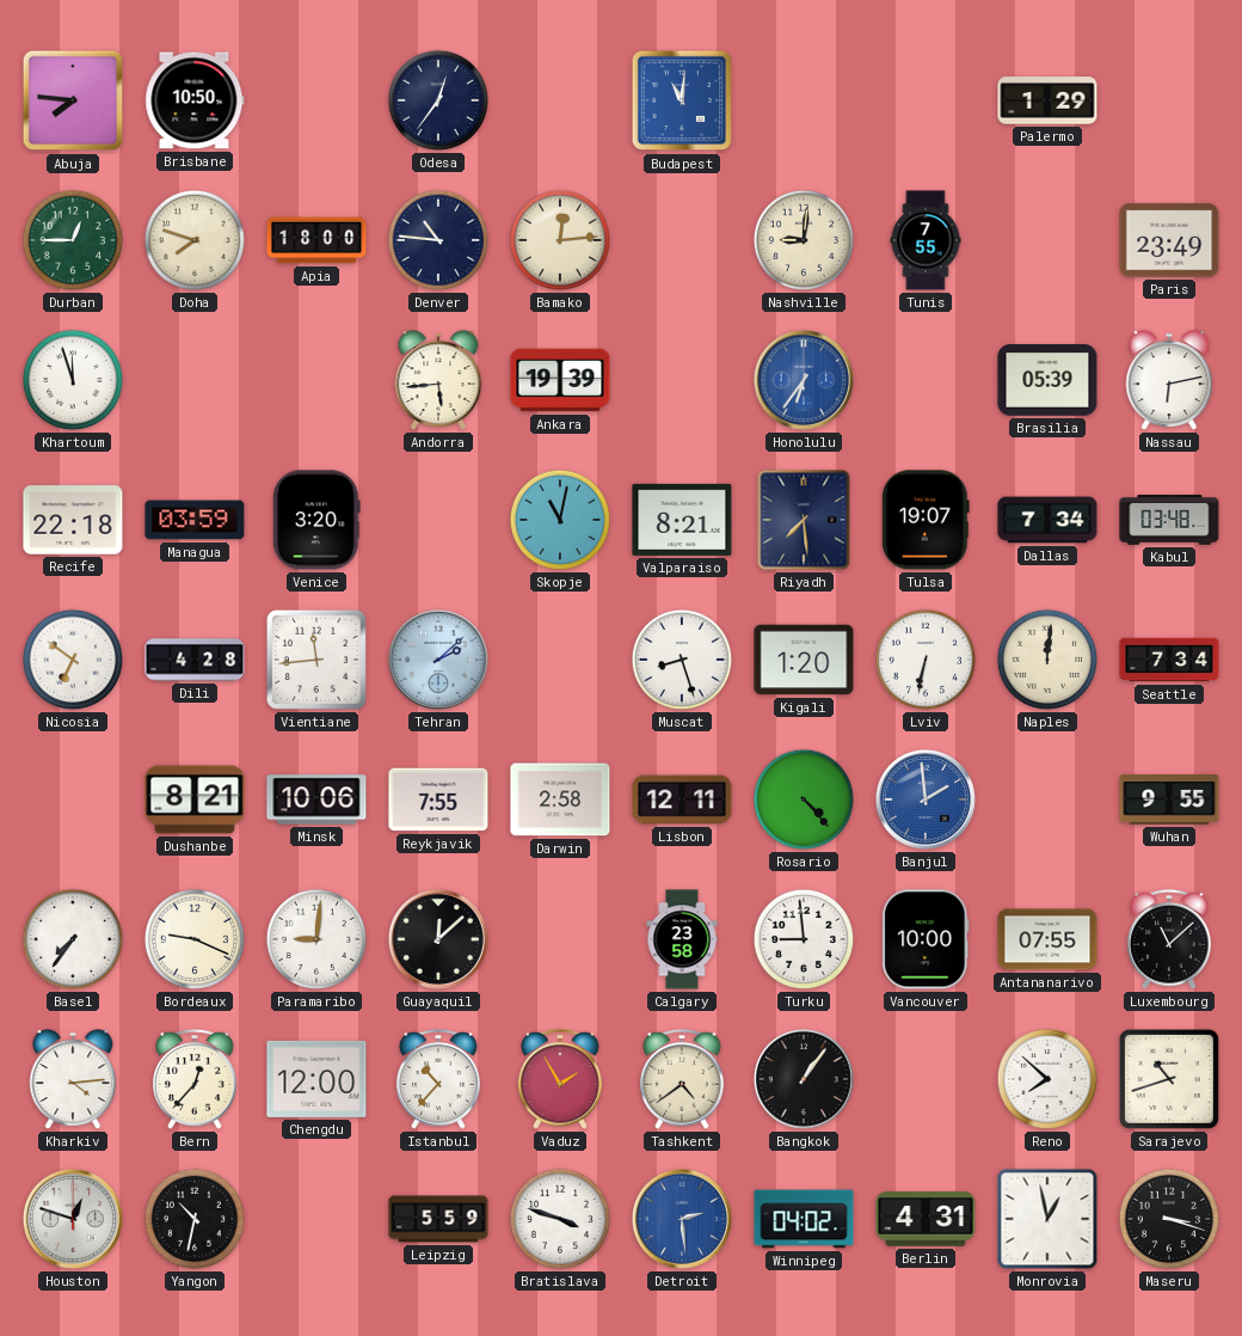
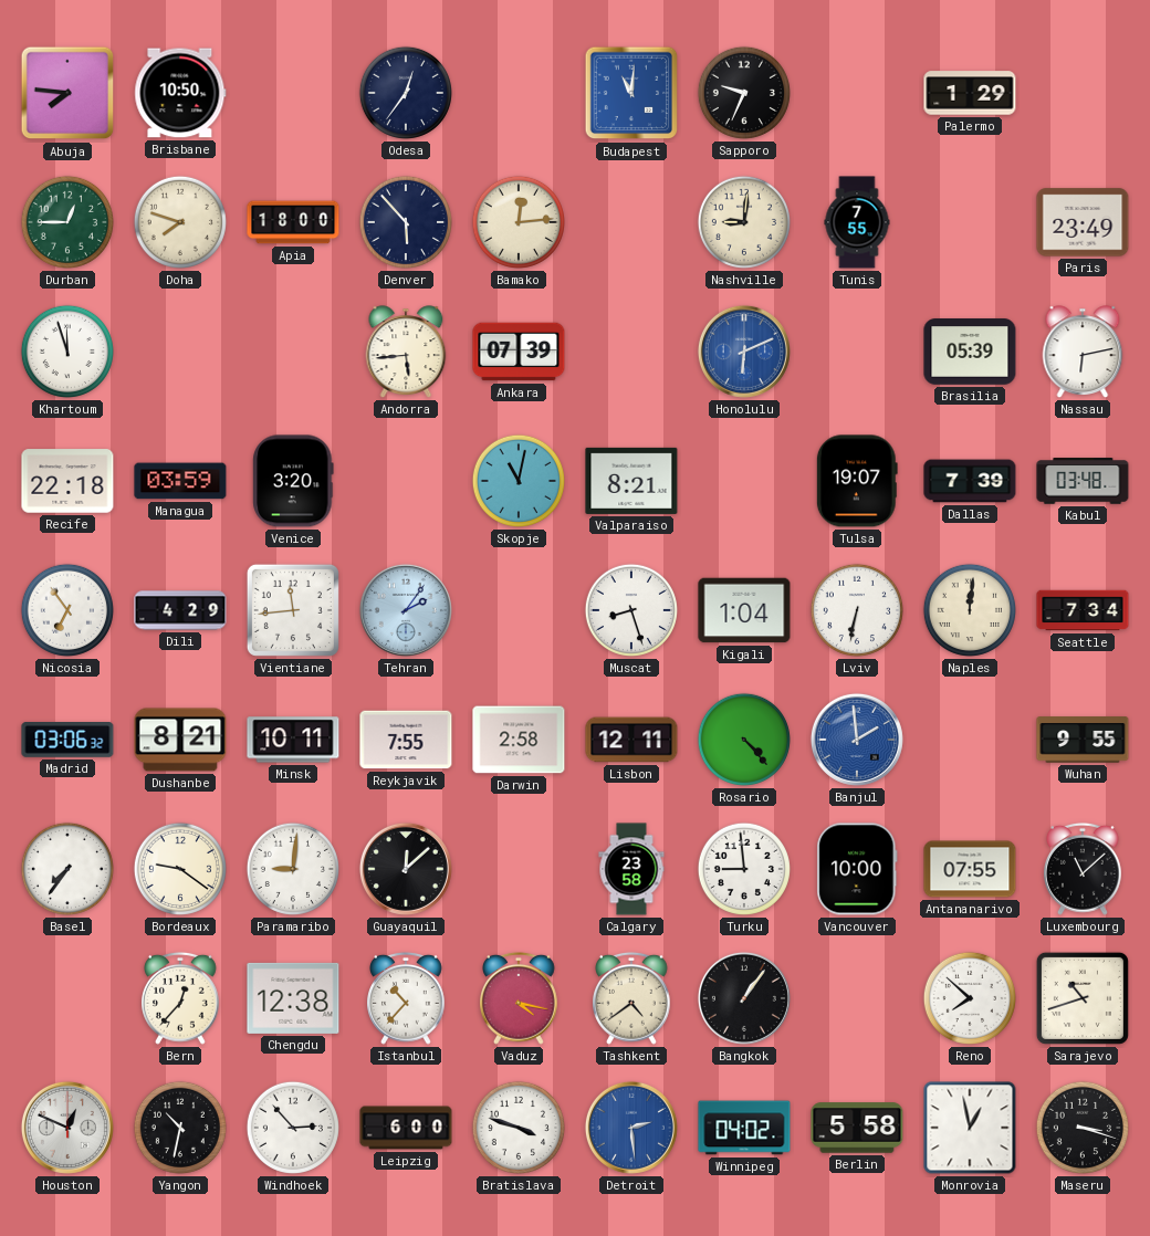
Sapporo: none -> 9:34
Denver: 10:46 -> 5:53
Ankara: 19:39 -> 07:39
Honolulu: 6:36 -> 6:11
Riyadh: 7:29 -> none
Dallas: 7:34 -> 7:39
Nicosia: 6:51 -> 6:54
Dili: 4:28 -> 4:29
Tehran: 2:08 -> 2:06
Kigali: 1:20 -> 1:04
Madrid: none -> 03:06
Minsk: 10:06 -> 10:11
Bordeaux: 9:19 -> 9:21
Kharkiv: 4:14 -> none
Chengdu: 12:00 -> 12:38
Vaduz: 1:55 -> 4:17
Houston: 12:48 -> 12:49
Windhoek: none -> 2:53
Leipzig: 5:59 -> 6:00
Berlin: 4:31 -> 5:58
